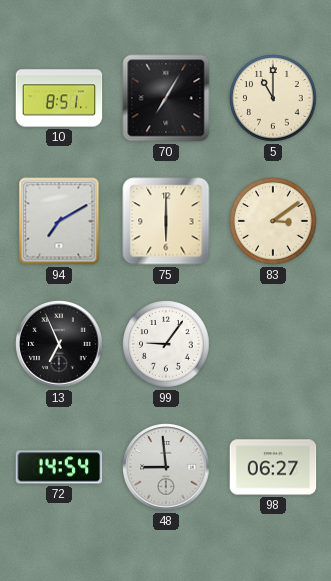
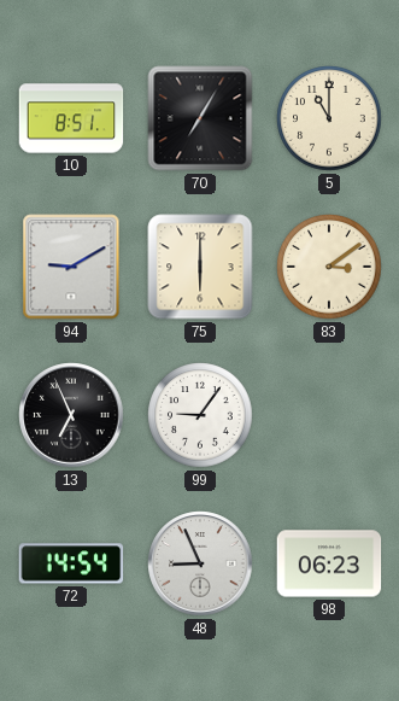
94: 7:10 -> 9:10
48: 8:59 -> 8:56
98: 06:27 -> 06:23
